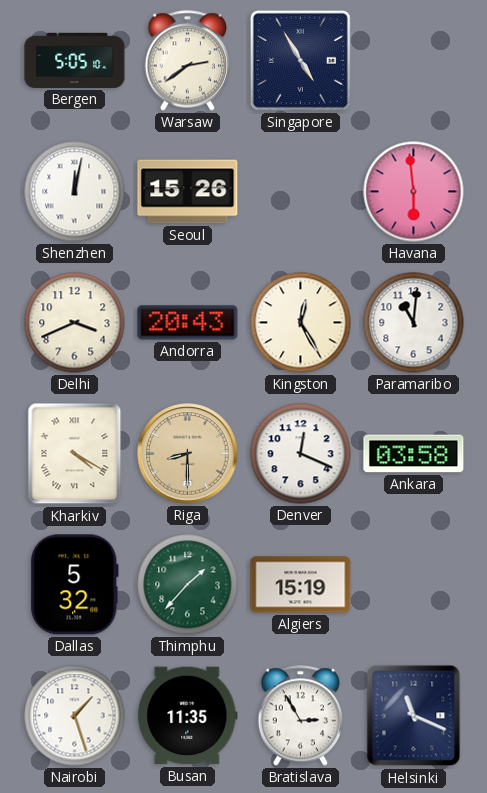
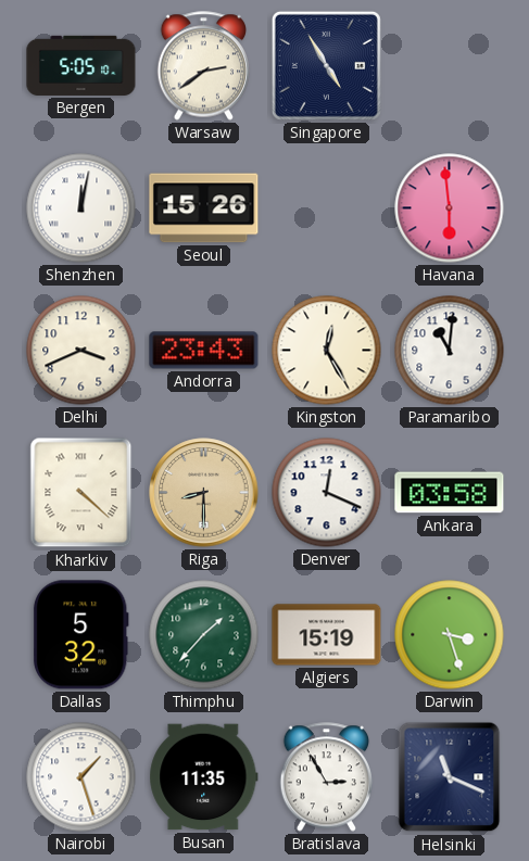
Andorra: 20:43 -> 23:43
Kharkiv: 4:20 -> 4:22
Darwin: none -> 3:27
